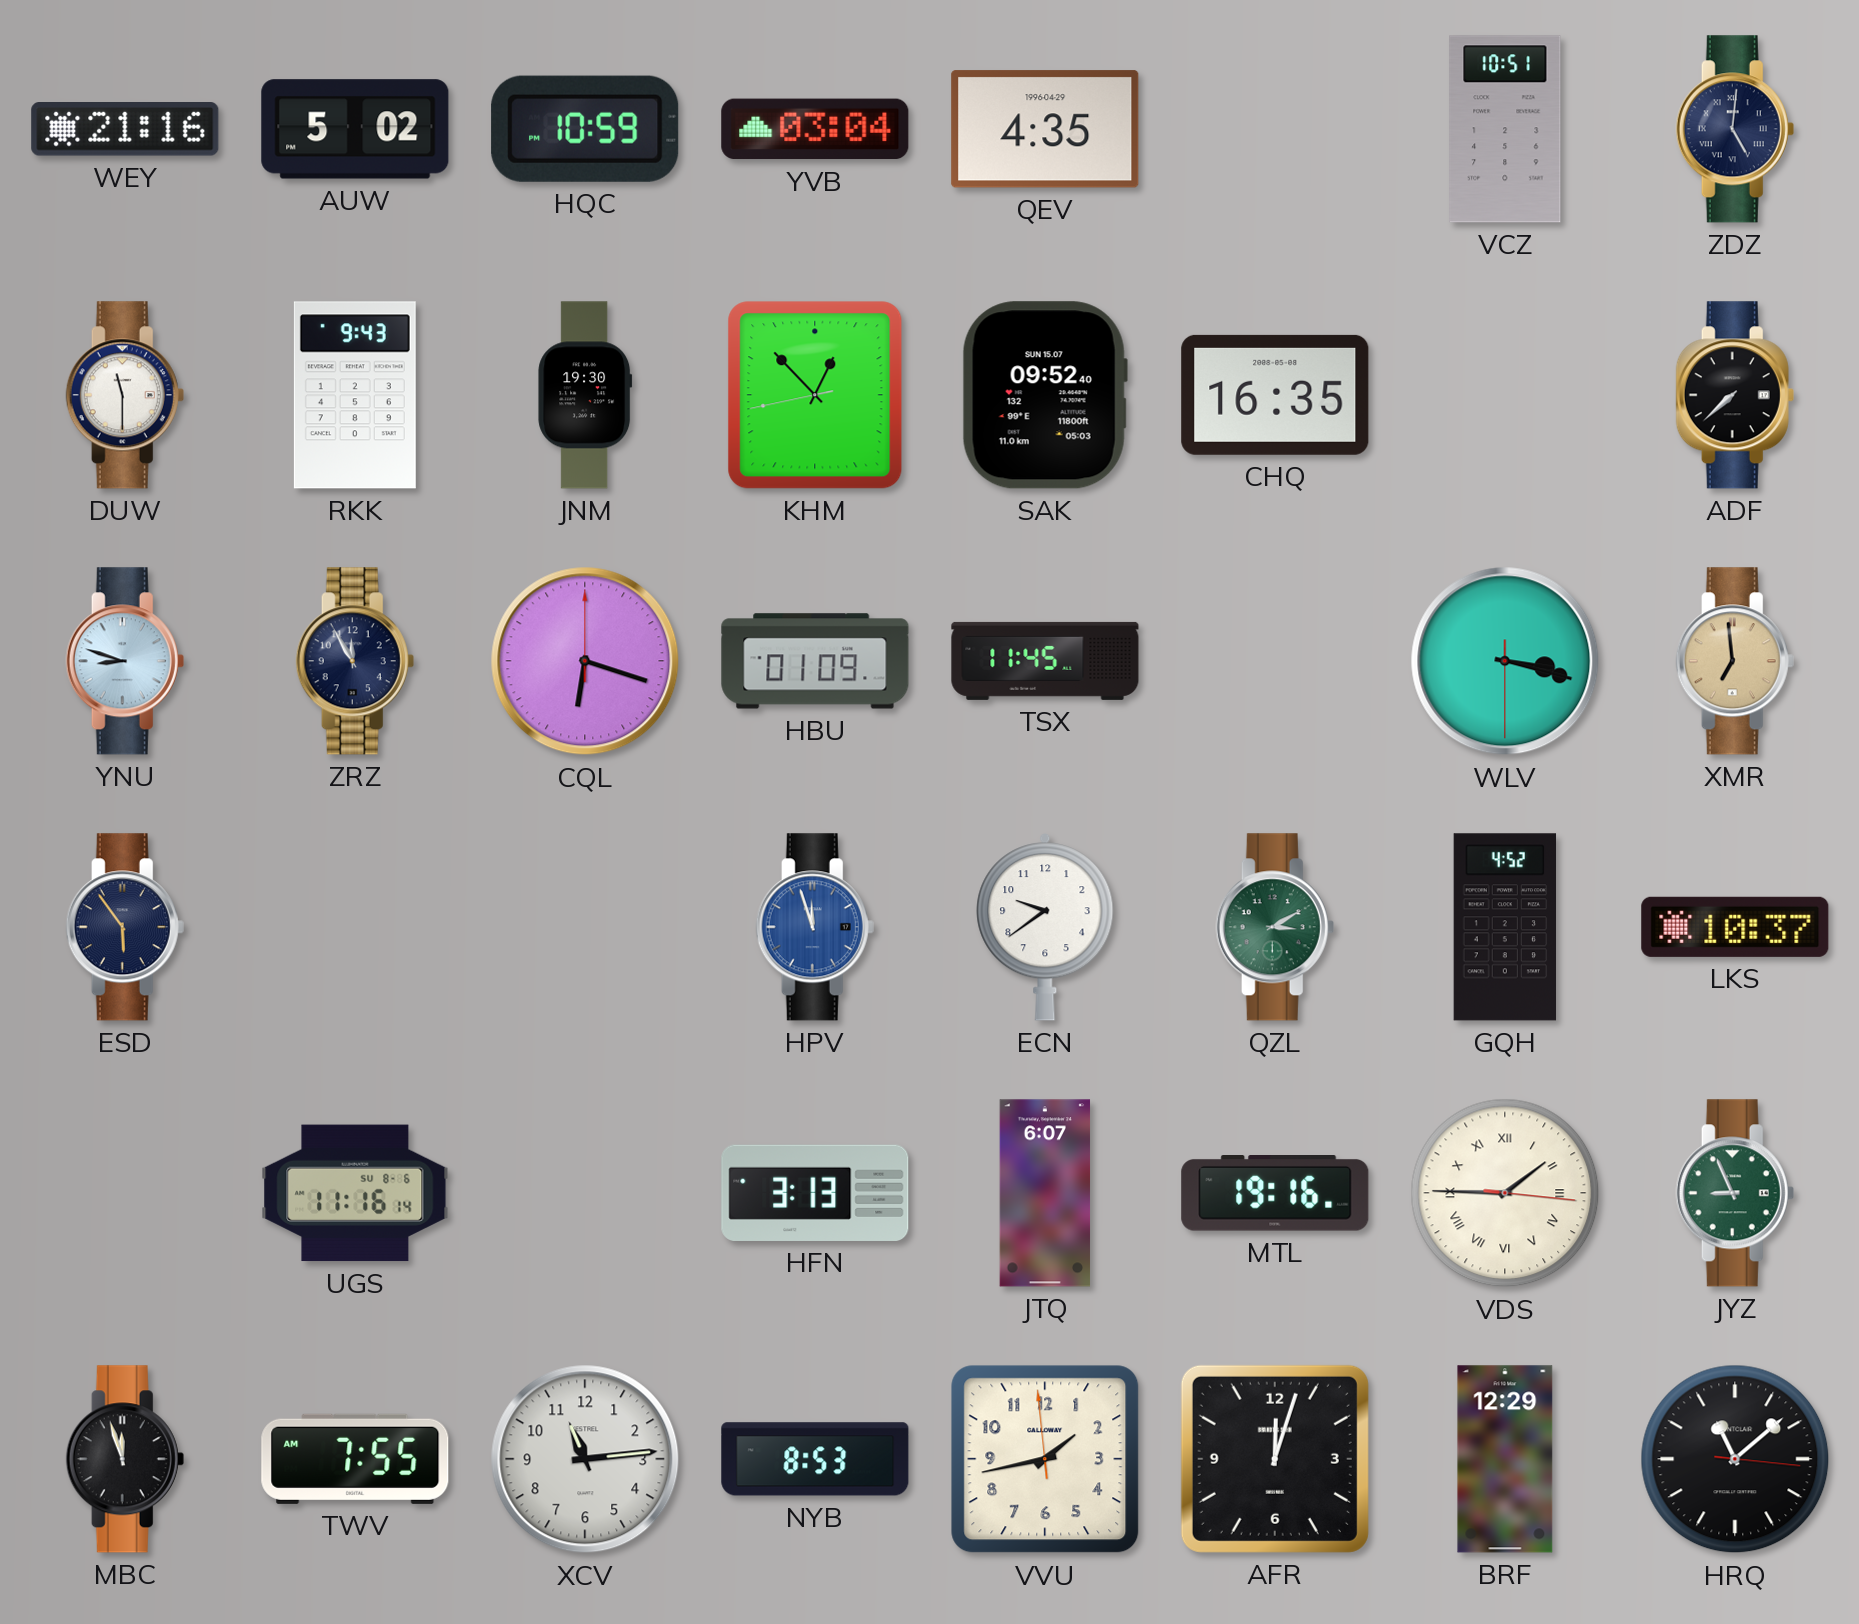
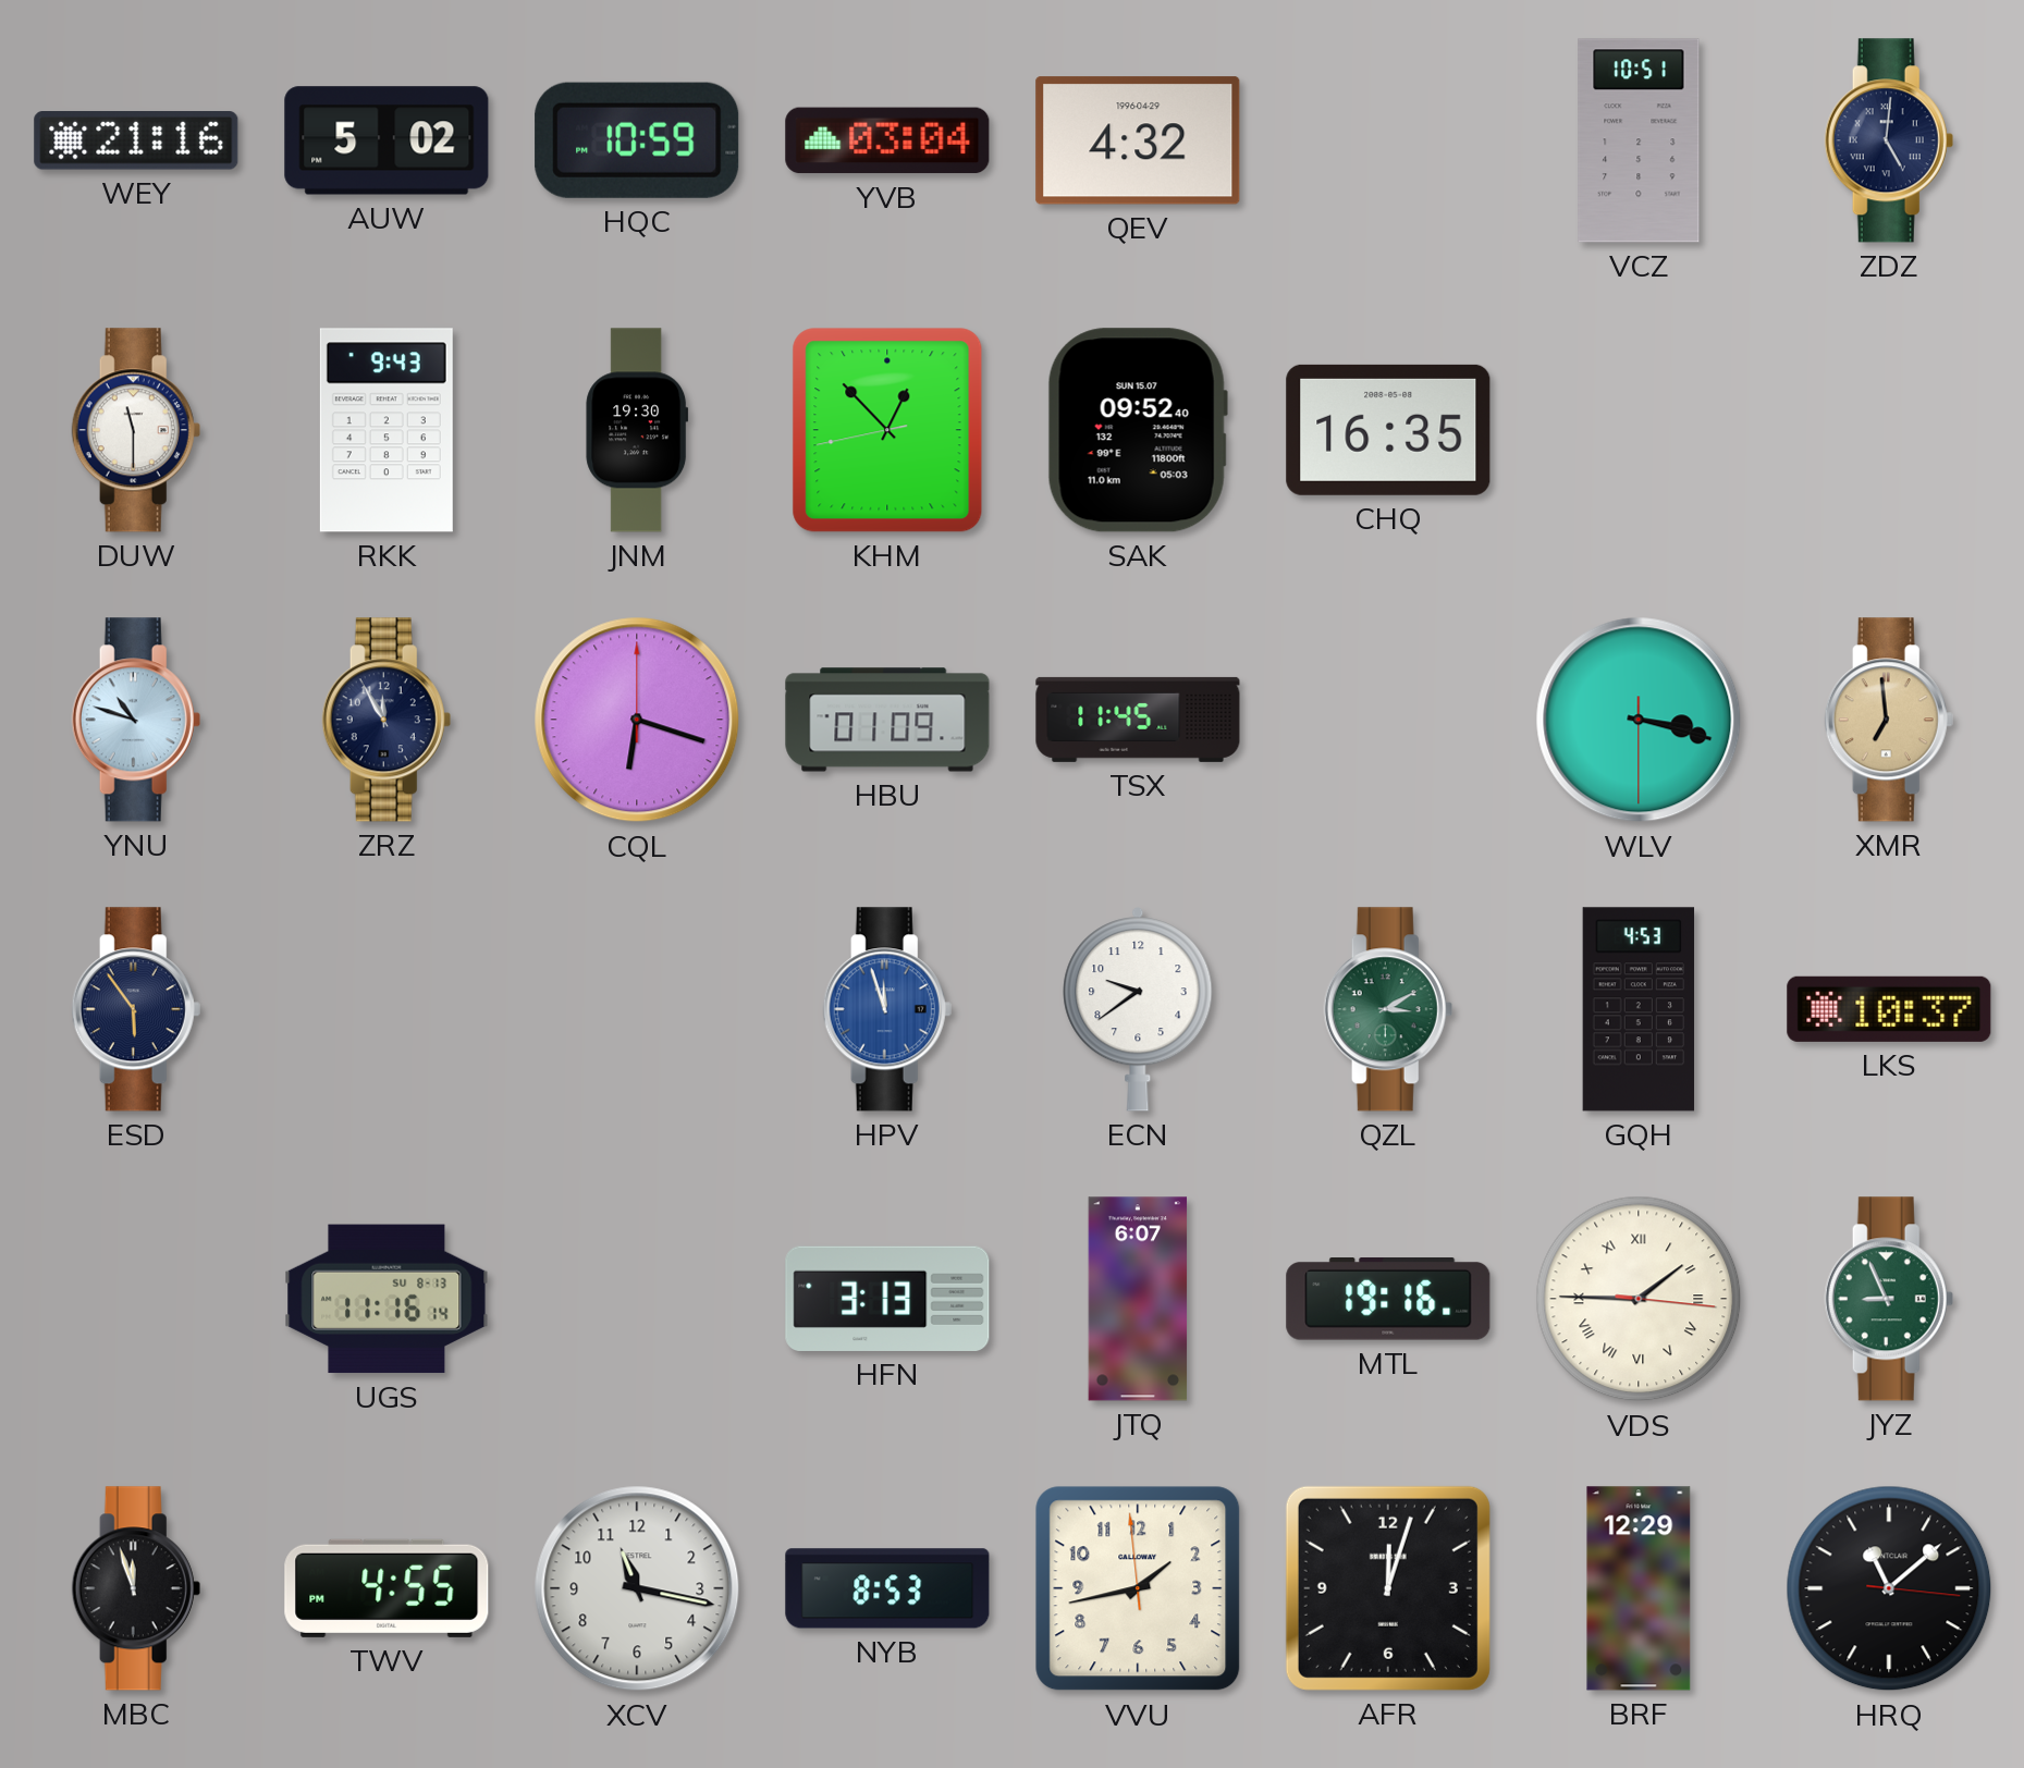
QEV: 4:35 -> 4:32
ADF: 7:38 -> none
YNU: 8:48 -> 10:48
GQH: 4:52 -> 4:53
UGS date: SU 8-6 -> SU 8-13
TWV: 7:55 -> 4:55
XCV: 11:14 -> 11:17
